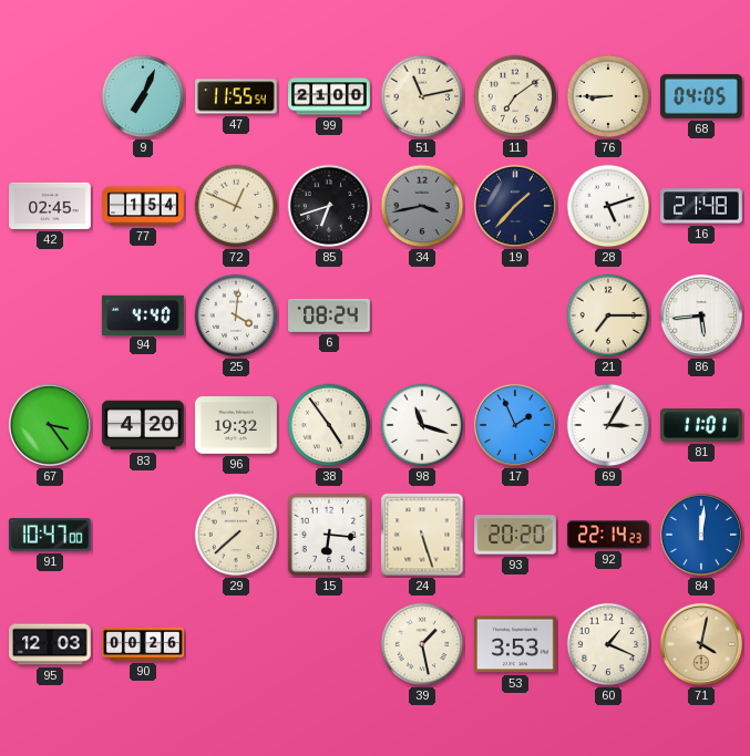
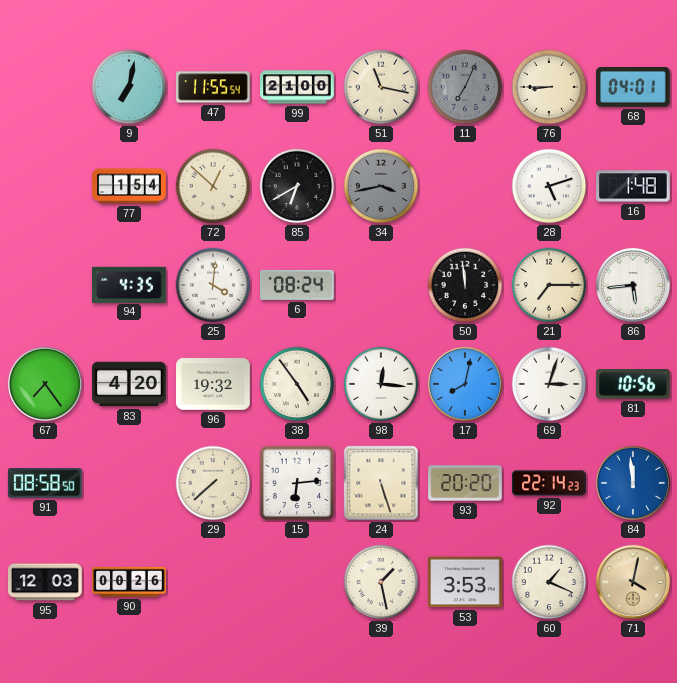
9: 7:04 -> 7:02
51: 11:13 -> 11:17
11: 7:09 -> 7:04
11 dial: cream -> grey
68: 04:05 -> 04:01
42: 02:45 -> none
72: 12:49 -> 12:52
85: 6:42 -> 6:40
19: 1:37 -> none
16: 21:48 -> 1:48
94: 4:40 -> 4:35
50: none -> 11:59
67: 3:24 -> 7:24
98: 11:18 -> 12:16
17: 1:56 -> 8:02
69: 3:05 -> 3:03
81: 11:01 -> 10:56
91: 10:47 -> 08:58
15: 6:16 -> 6:14
84: 12:01 -> 11:59
